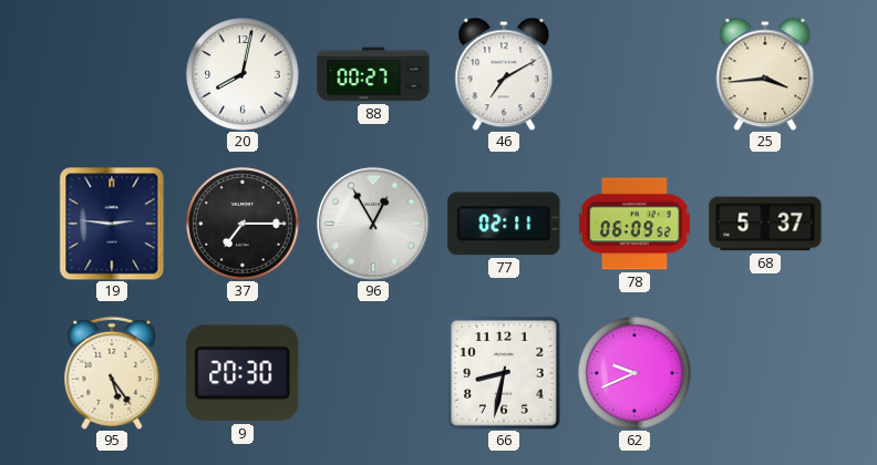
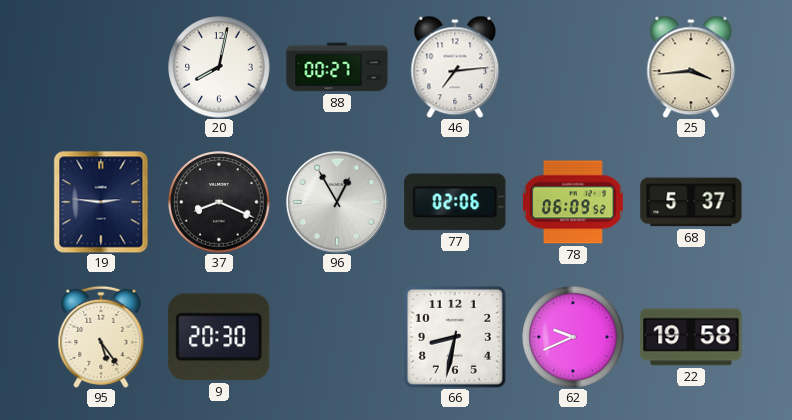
46: 7:10 -> 7:14
37: 7:15 -> 8:19
77: 02:11 -> 02:06
22: none -> 19:58
